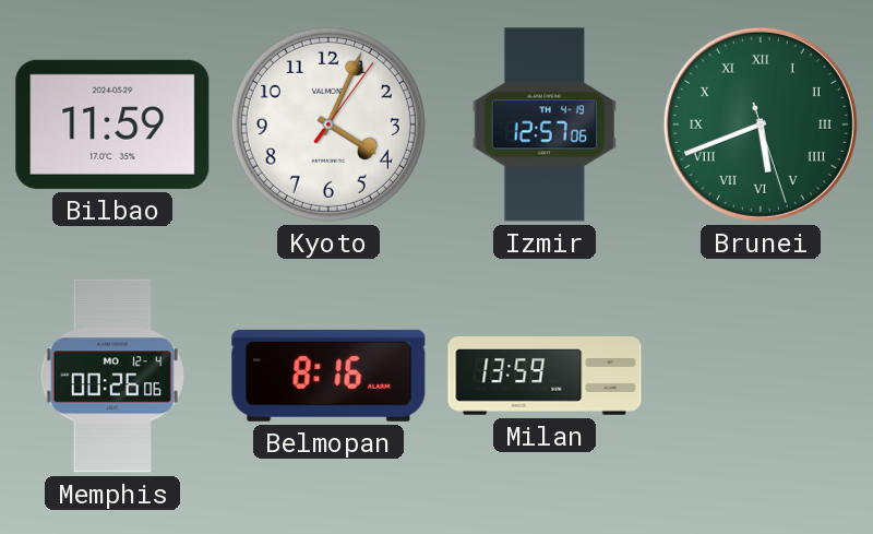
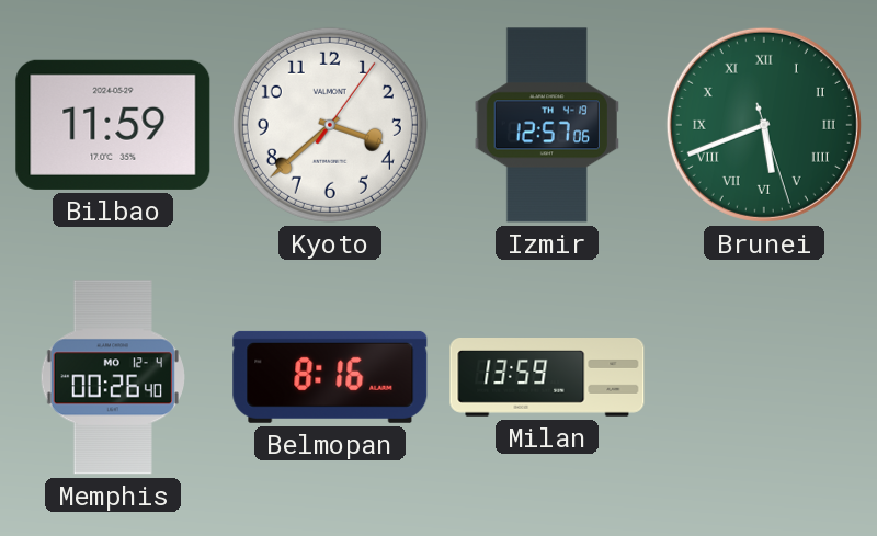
Kyoto: 4:04 -> 3:38
Memphis: 00:26:06 -> 00:26:40
